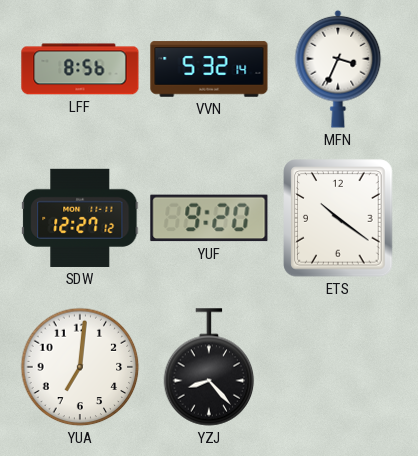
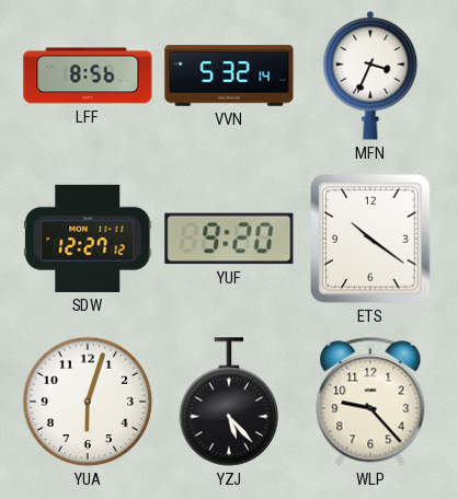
YUA: 7:01 -> 6:03
YZJ: 8:23 -> 5:23
WLP: none -> 9:23
